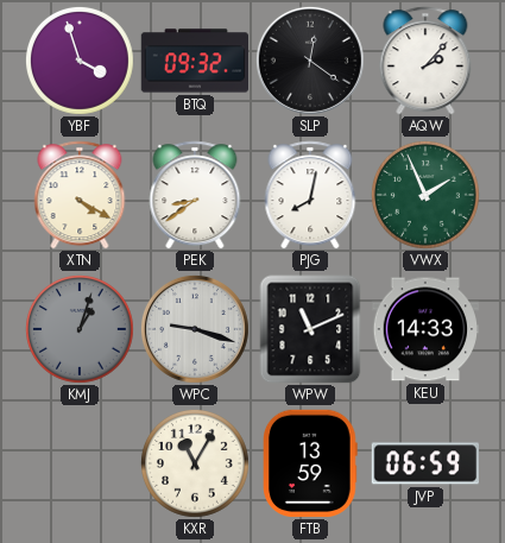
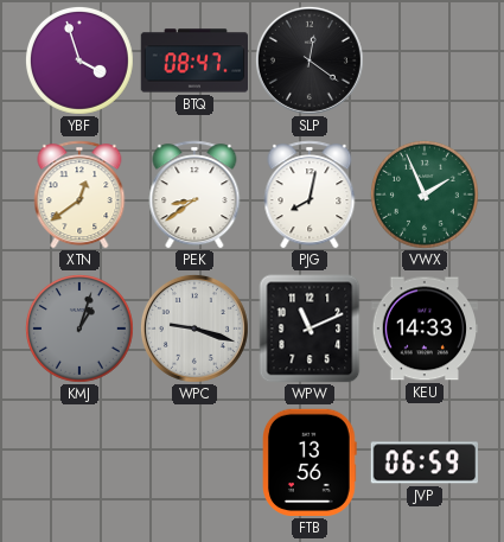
BTQ: 09:32 -> 08:47
AQW: 2:07 -> none
XTN: 4:20 -> 12:39
KXR: 11:05 -> none
FTB: 13:59 -> 13:56
